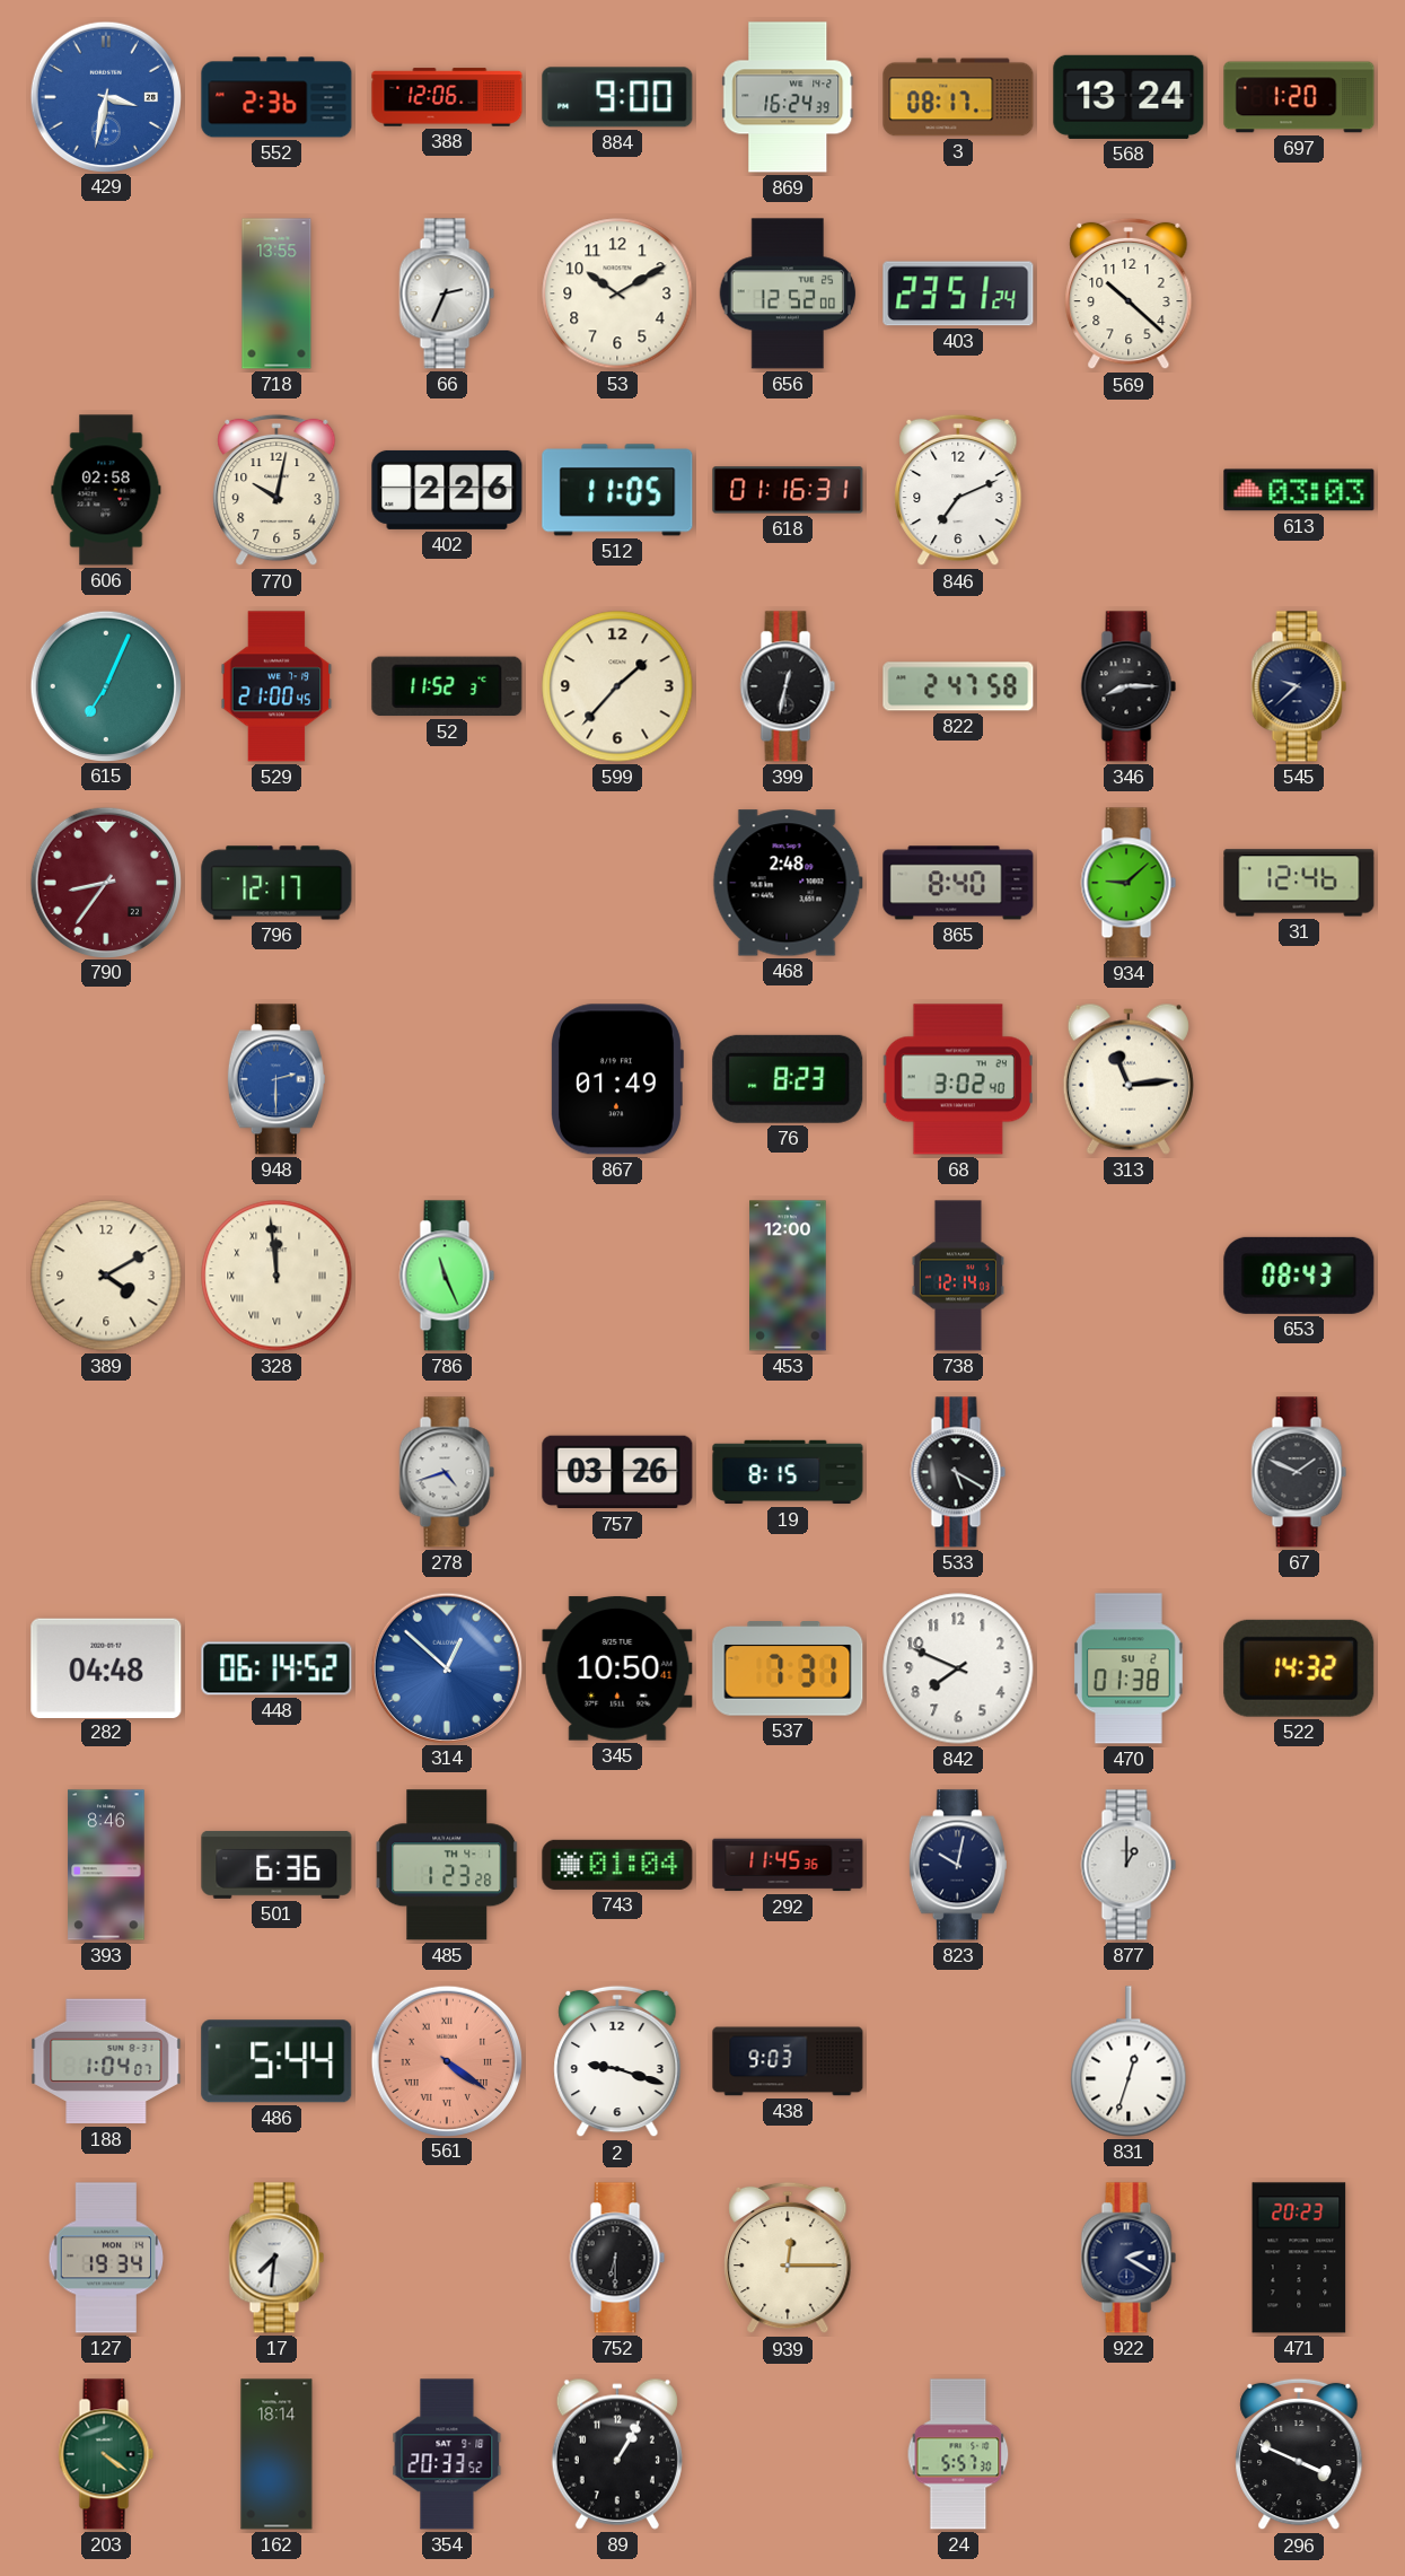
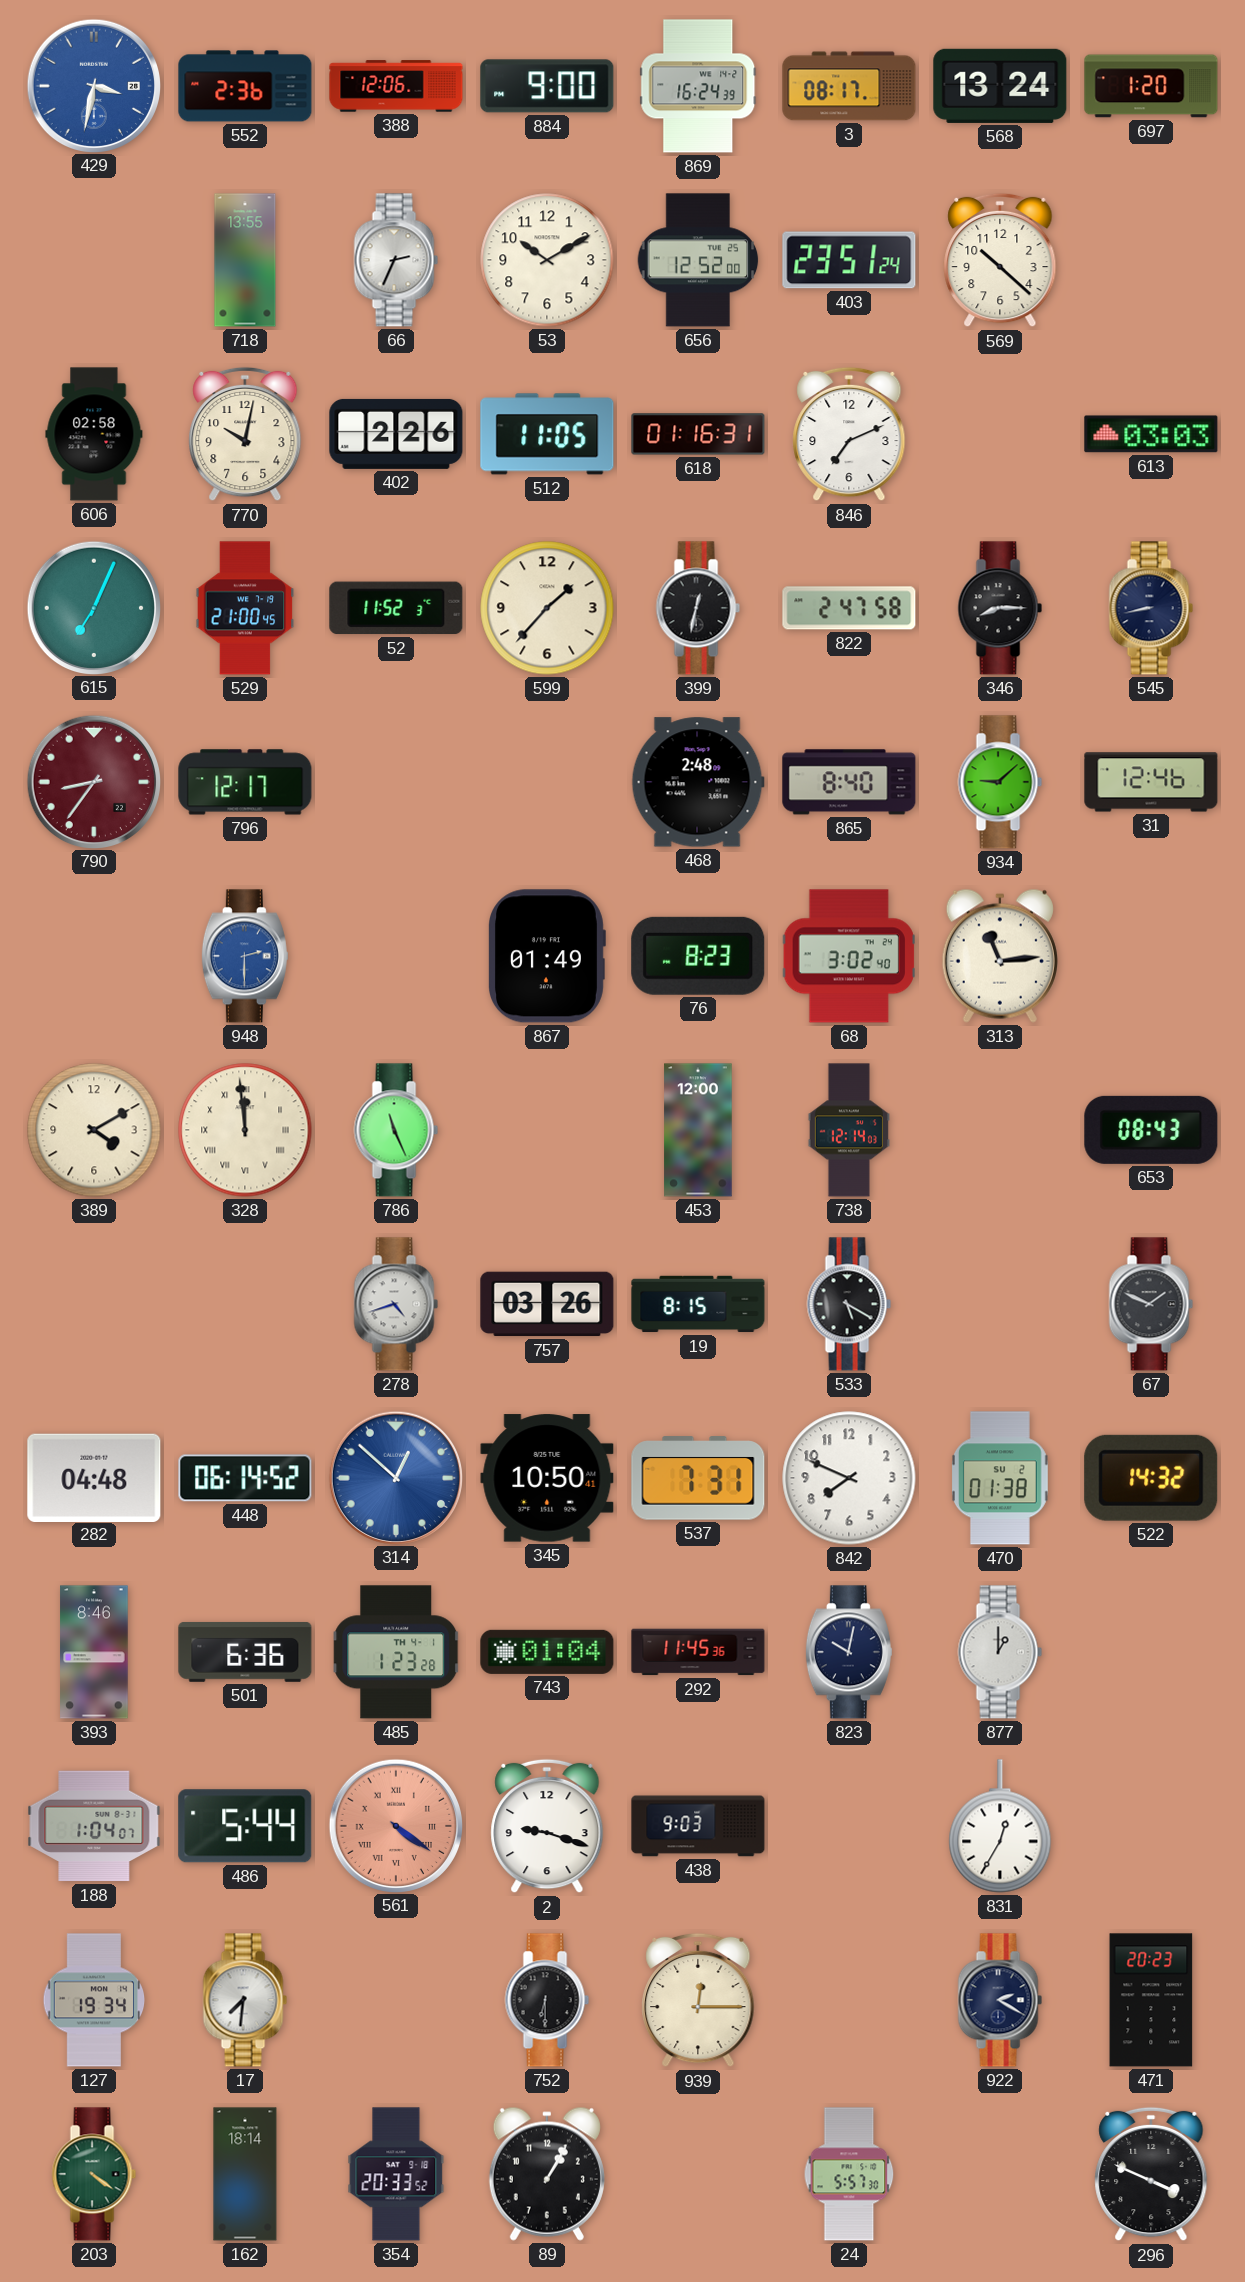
545: 9:38 -> 8:43
831: 12:33 -> 12:35
